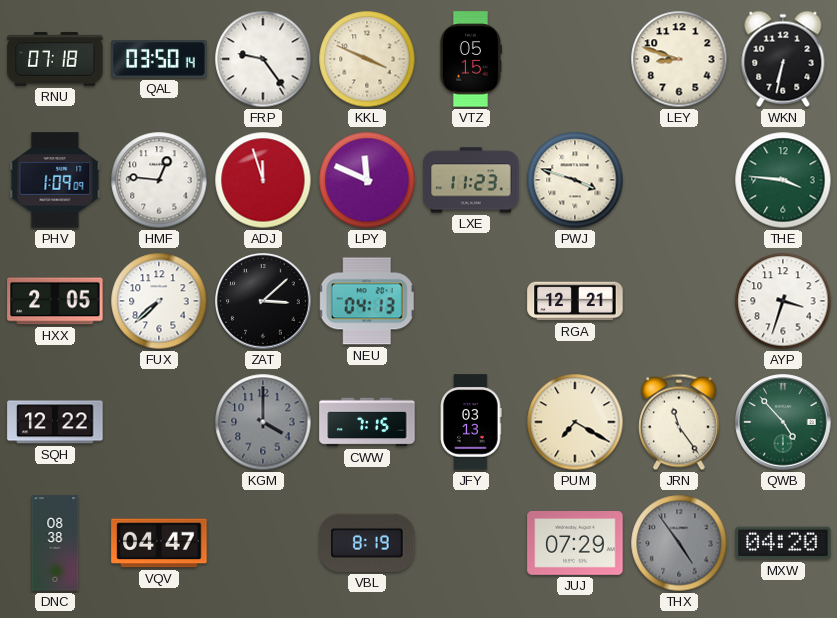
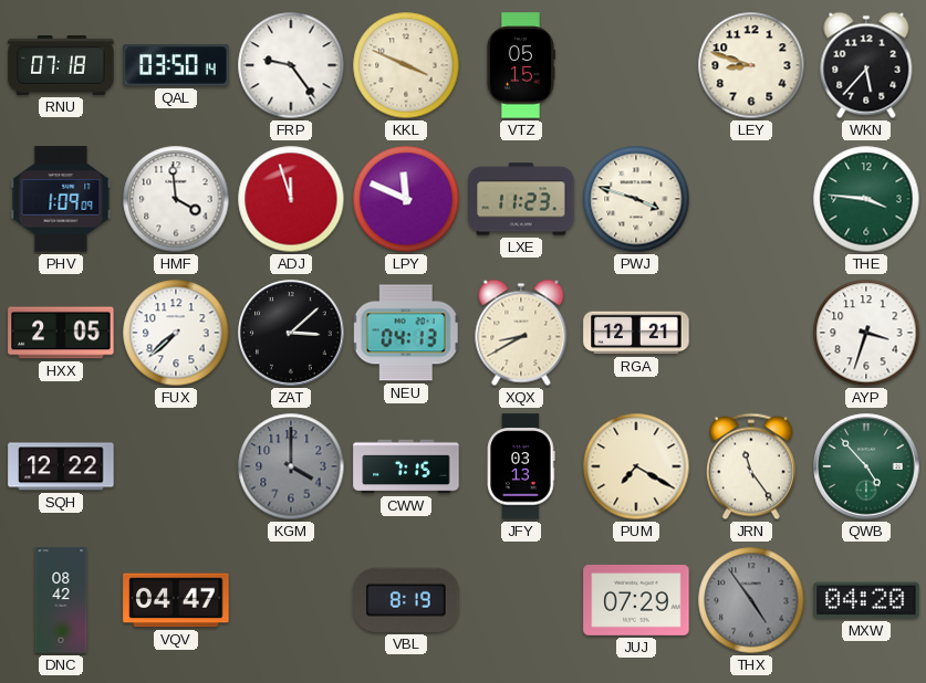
WKN: 6:32 -> 5:37
HMF: 12:46 -> 3:59
XQX: none -> 8:40
DNC: 08:38 -> 08:42
